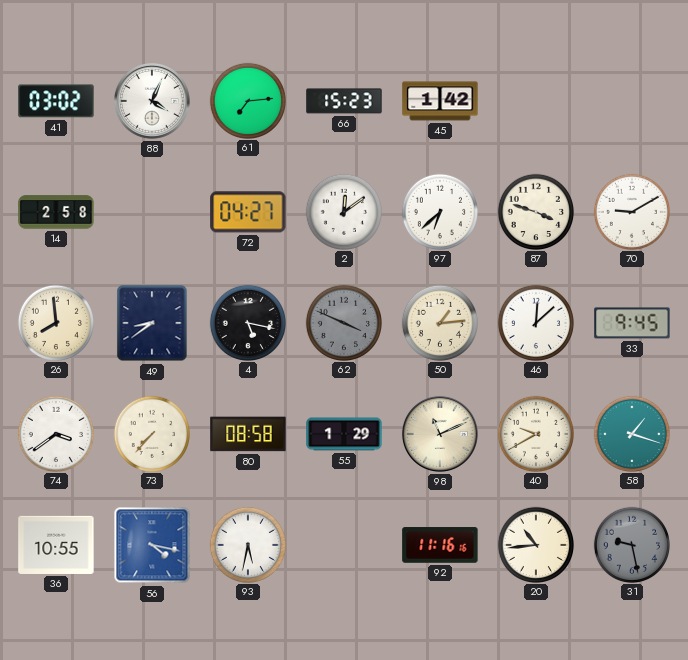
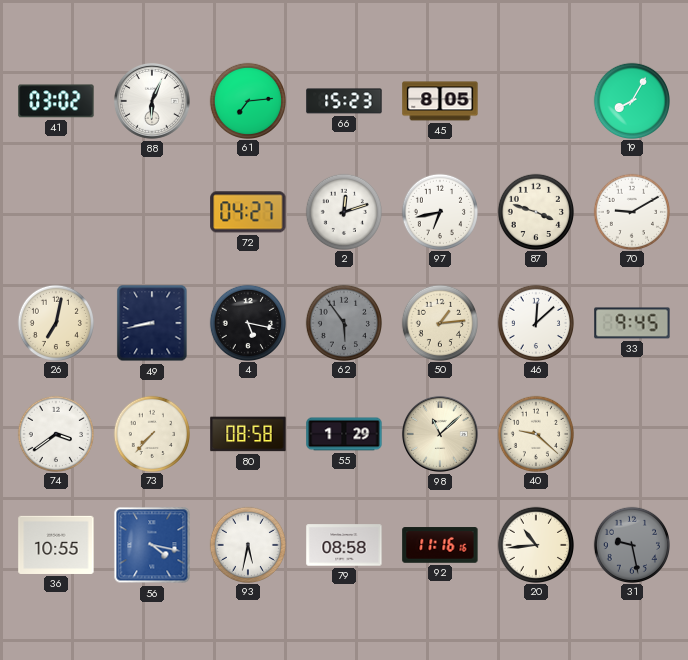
88: 4:04 -> 6:04
45: 1:42 -> 8:05
19: none -> 8:05
14: 2:58 -> none
2: 12:09 -> 12:12
97: 6:38 -> 6:43
26: 7:59 -> 7:02
49: 8:39 -> 8:43
62: 3:49 -> 5:54
98: 11:11 -> 11:08
40: 9:40 -> 9:22
58: 1:18 -> none
79: none -> 08:58
